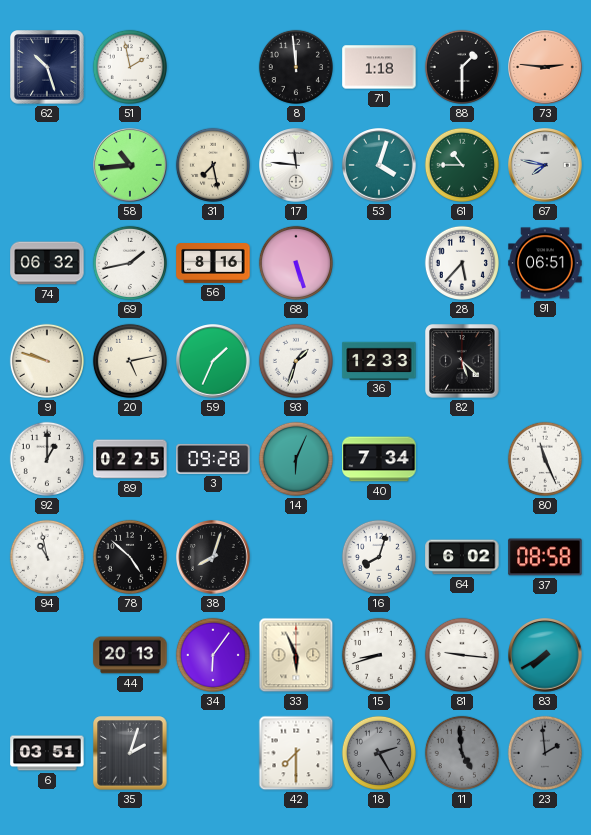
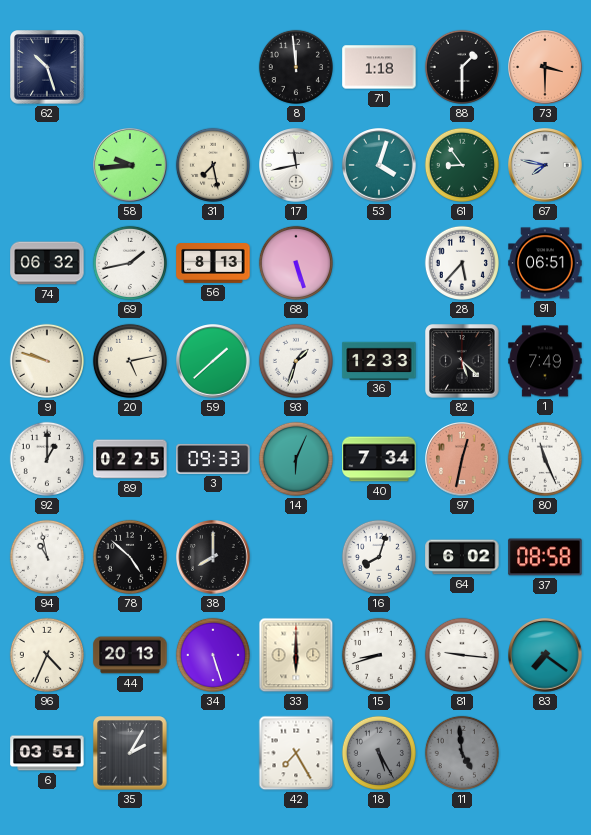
51: 1:58 -> none
73: 2:46 -> 3:30
58: 10:44 -> 9:44
17: 11:46 -> 11:43
61: 10:45 -> 8:54
56: 8:16 -> 8:13
59: 1:34 -> 1:38
1: none -> 7:49
3: 09:28 -> 09:33
97: none -> 12:32
38: 8:03 -> 8:00
96: none -> 4:34
34: 6:06 -> 5:27
33: 5:56 -> 6:00
83: 7:40 -> 7:21
35: 2:03 -> 2:05
42: 7:30 -> 7:25
18: 2:25 -> 5:25
23: 1:59 -> none
